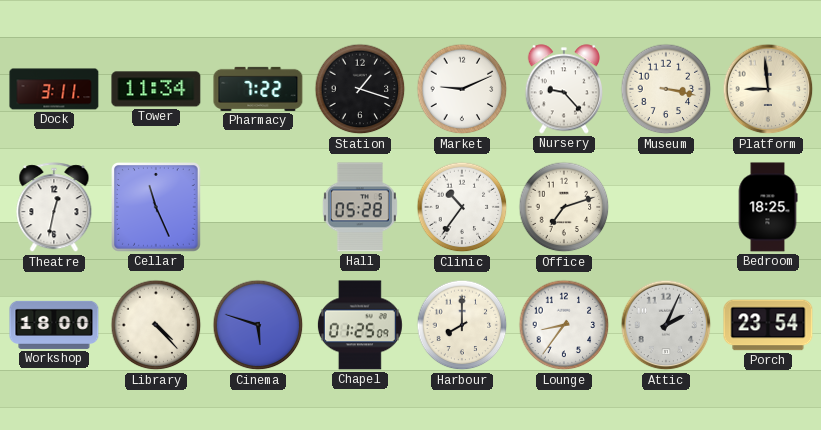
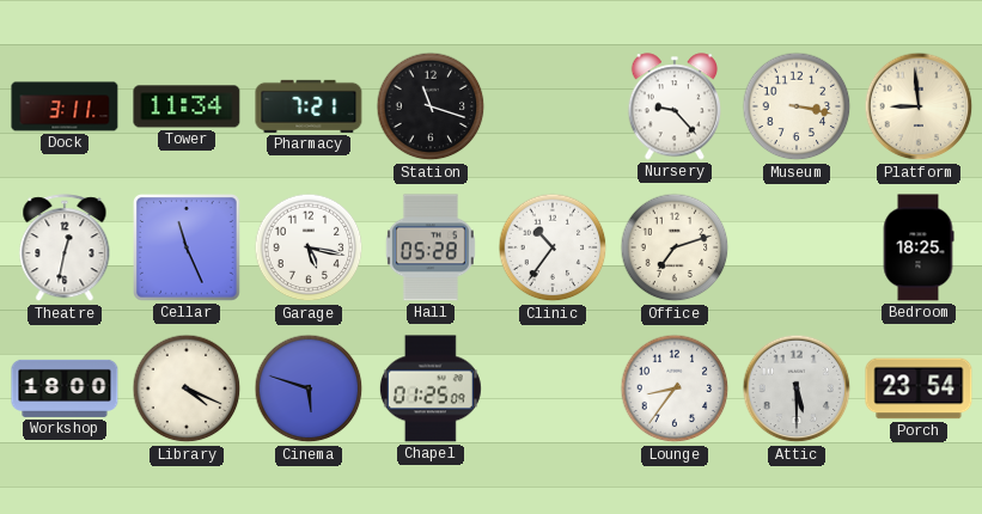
Pharmacy: 7:22 -> 7:21
Station: 1:18 -> 11:18
Market: 9:11 -> none
Garage: none -> 5:17
Library: 4:23 -> 4:19
Harbour: 8:00 -> none
Attic: 2:04 -> 5:30
